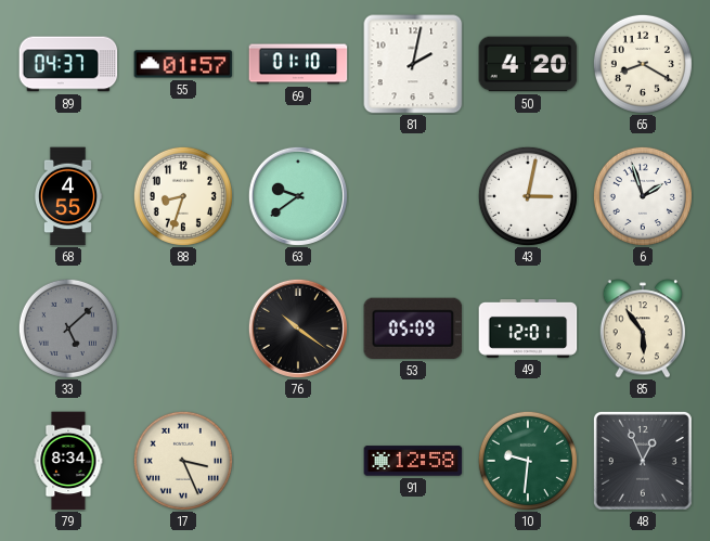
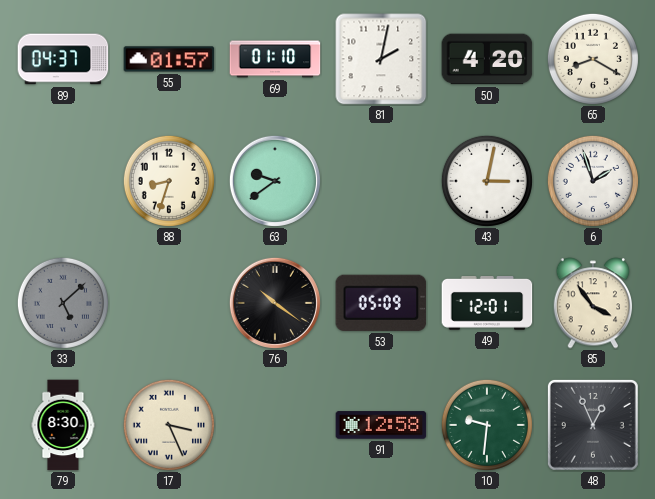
68: 4:55 -> none
85: 5:54 -> 3:54
79: 8:34 -> 8:30
